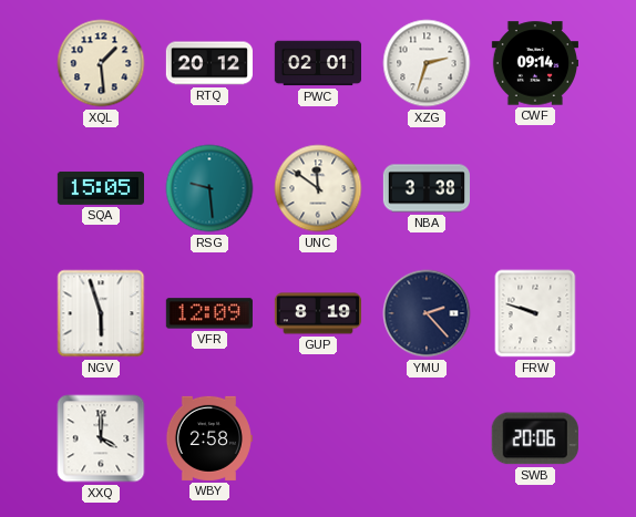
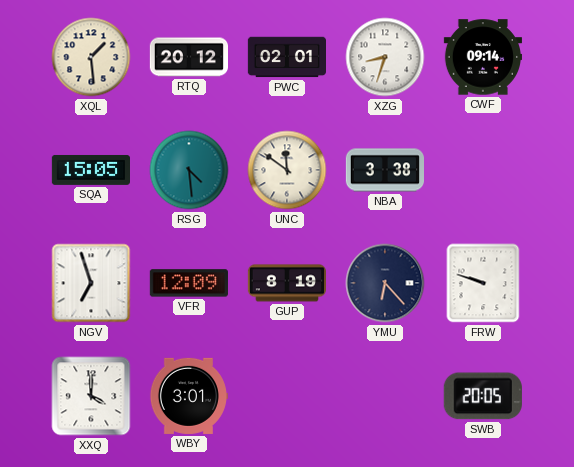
XZG: 2:33 -> 8:33
RSG: 9:29 -> 4:29
NGV: 5:57 -> 6:57
YMU: 2:23 -> 6:23
WBY: 2:58 -> 3:01
SWB: 20:06 -> 20:05
